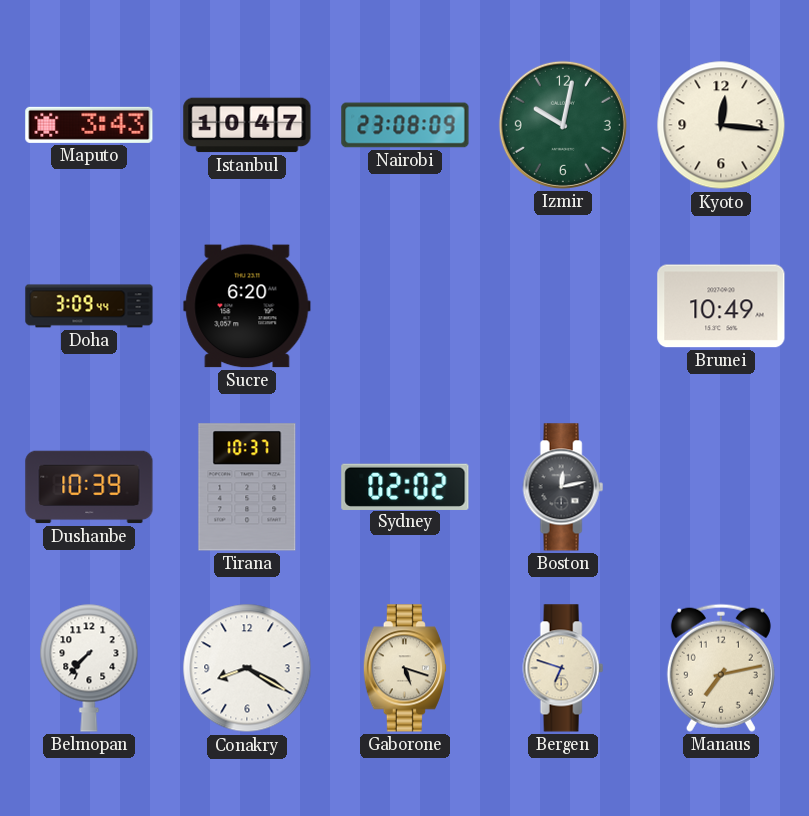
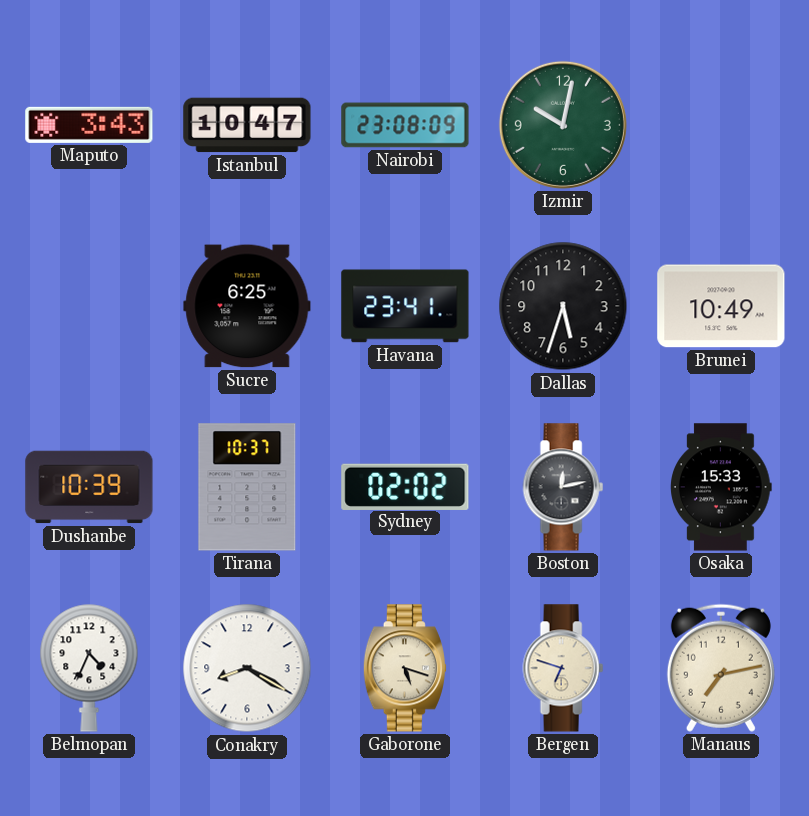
Kyoto: 12:16 -> none
Doha: 3:09 -> none
Sucre: 6:20 -> 6:25
Havana: none -> 23:41
Dallas: none -> 5:33
Osaka: none -> 15:33
Belmopan: 7:37 -> 4:34
